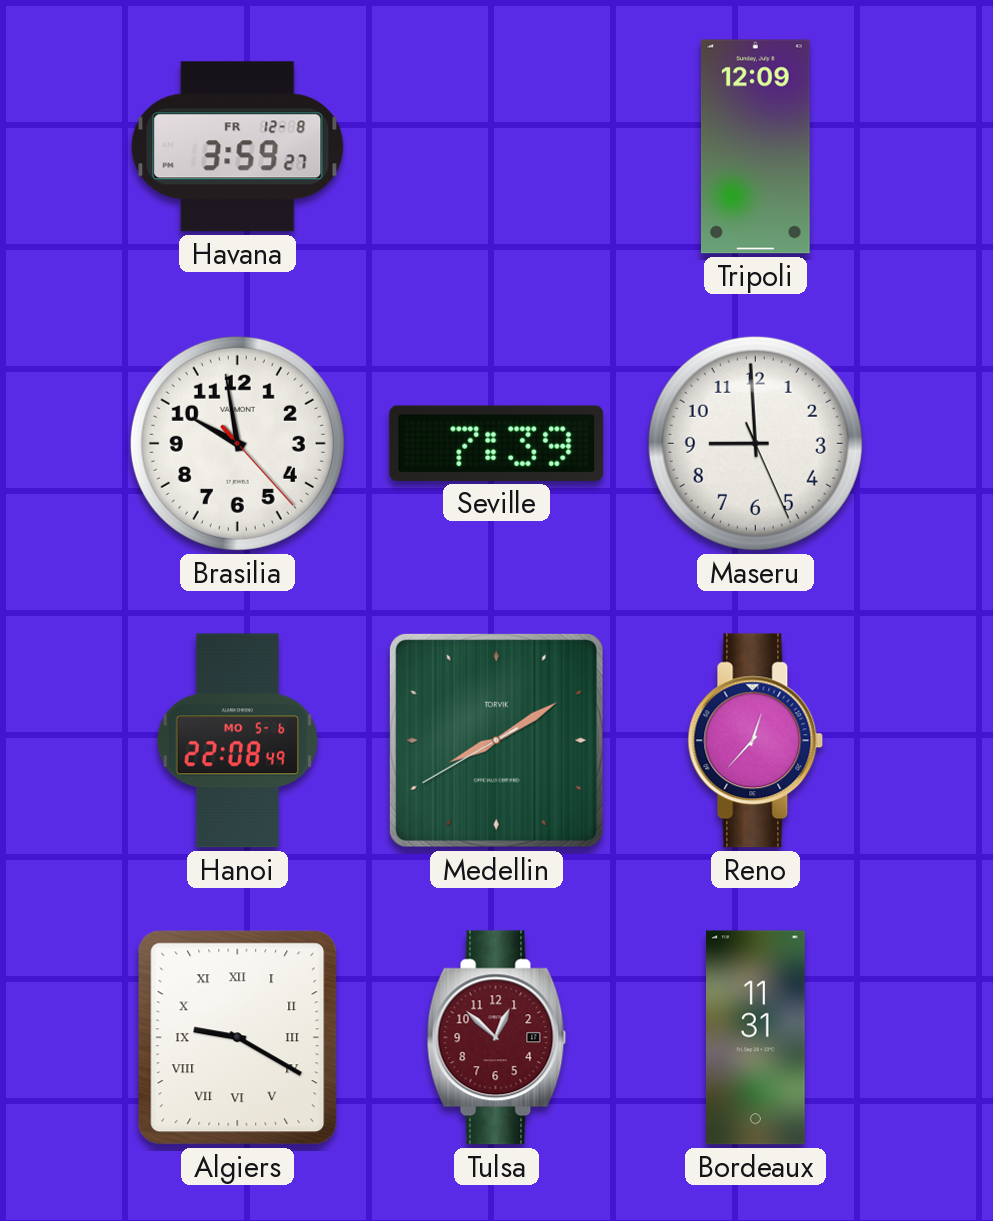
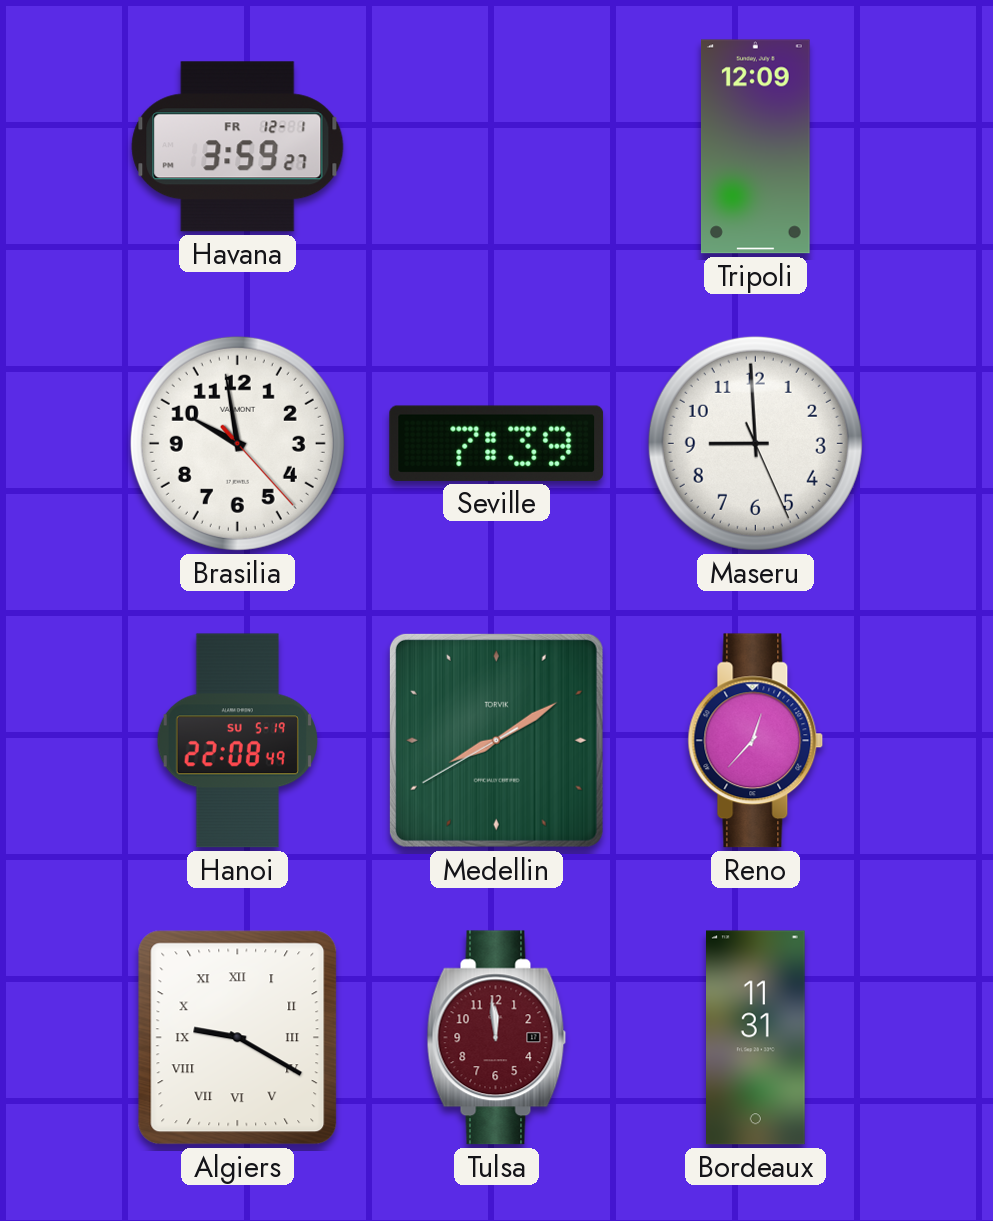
Havana date: FR 12-8 -> FR 12-1
Hanoi date: MO 5-6 -> SU 5-19
Tulsa: 12:52 -> 11:59
